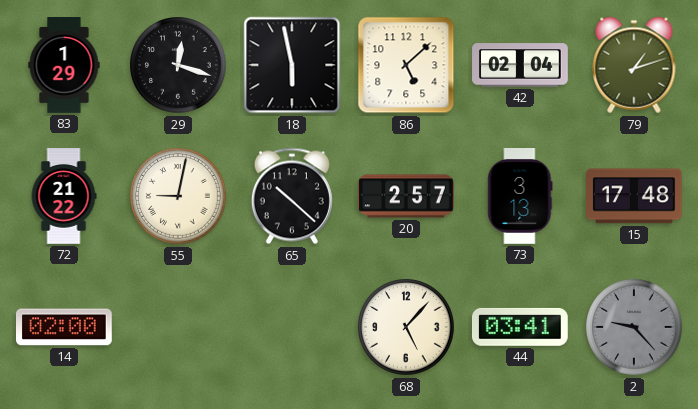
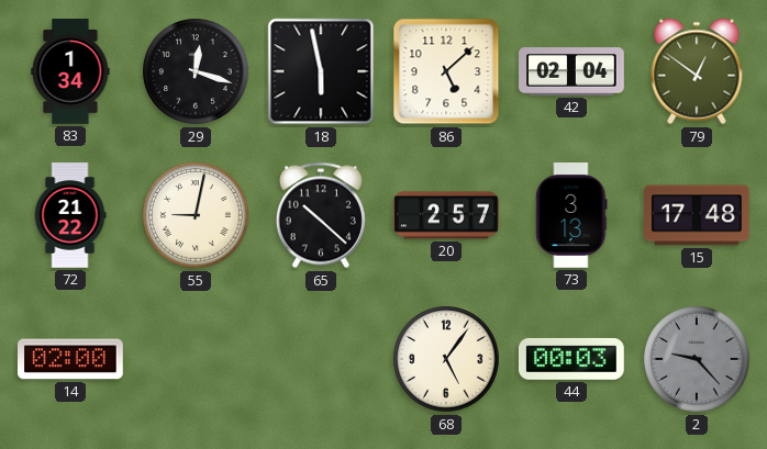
83: 1:29 -> 1:34
79: 1:12 -> 12:51
68: 5:07 -> 5:06
44: 03:41 -> 00:03
